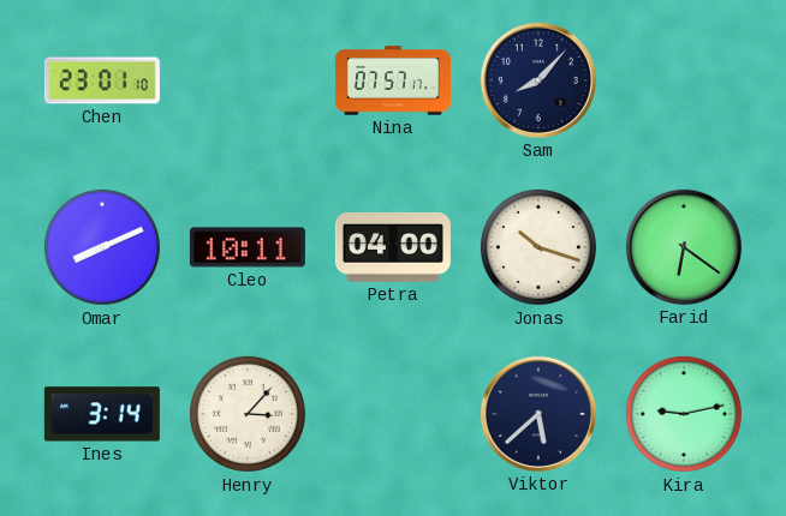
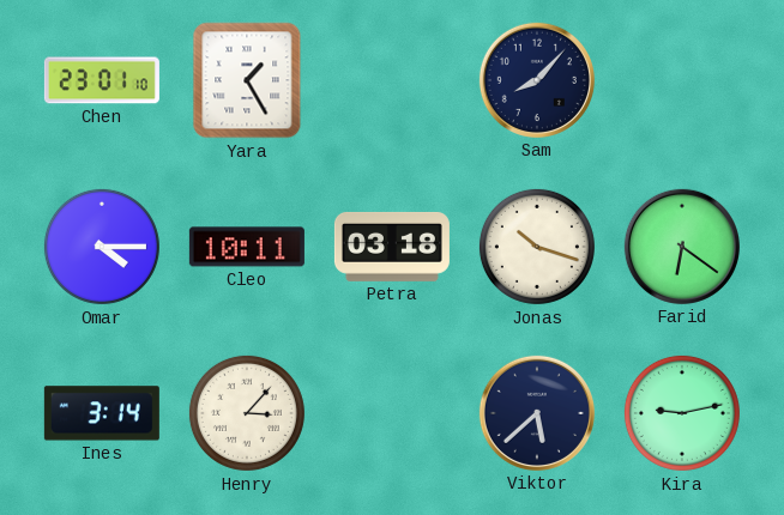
Yara: none -> 1:25
Nina: 07:57 -> none
Omar: 8:11 -> 4:15
Petra: 04:00 -> 03:18
